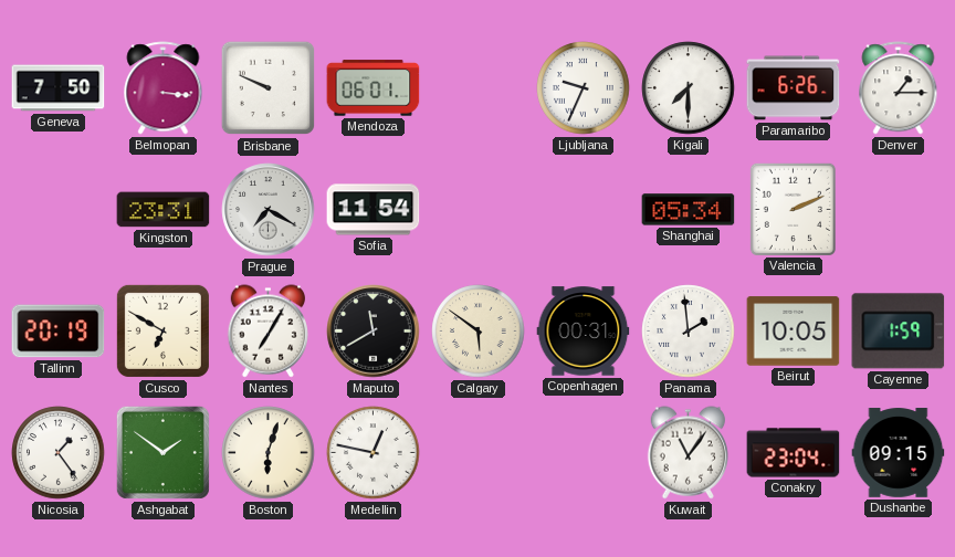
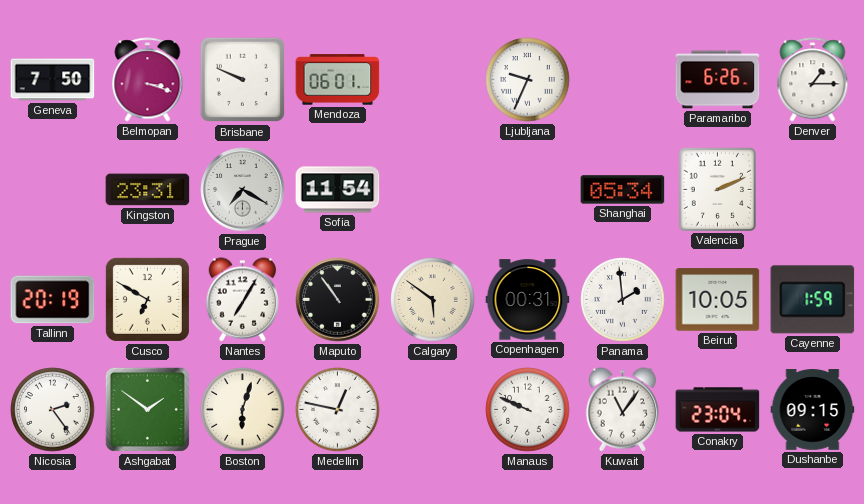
Belmopan: 3:16 -> 3:18
Kigali: 7:30 -> none
Maputo: 11:40 -> 10:54
Nicosia: 1:24 -> 2:24
Manaus: none -> 9:49
